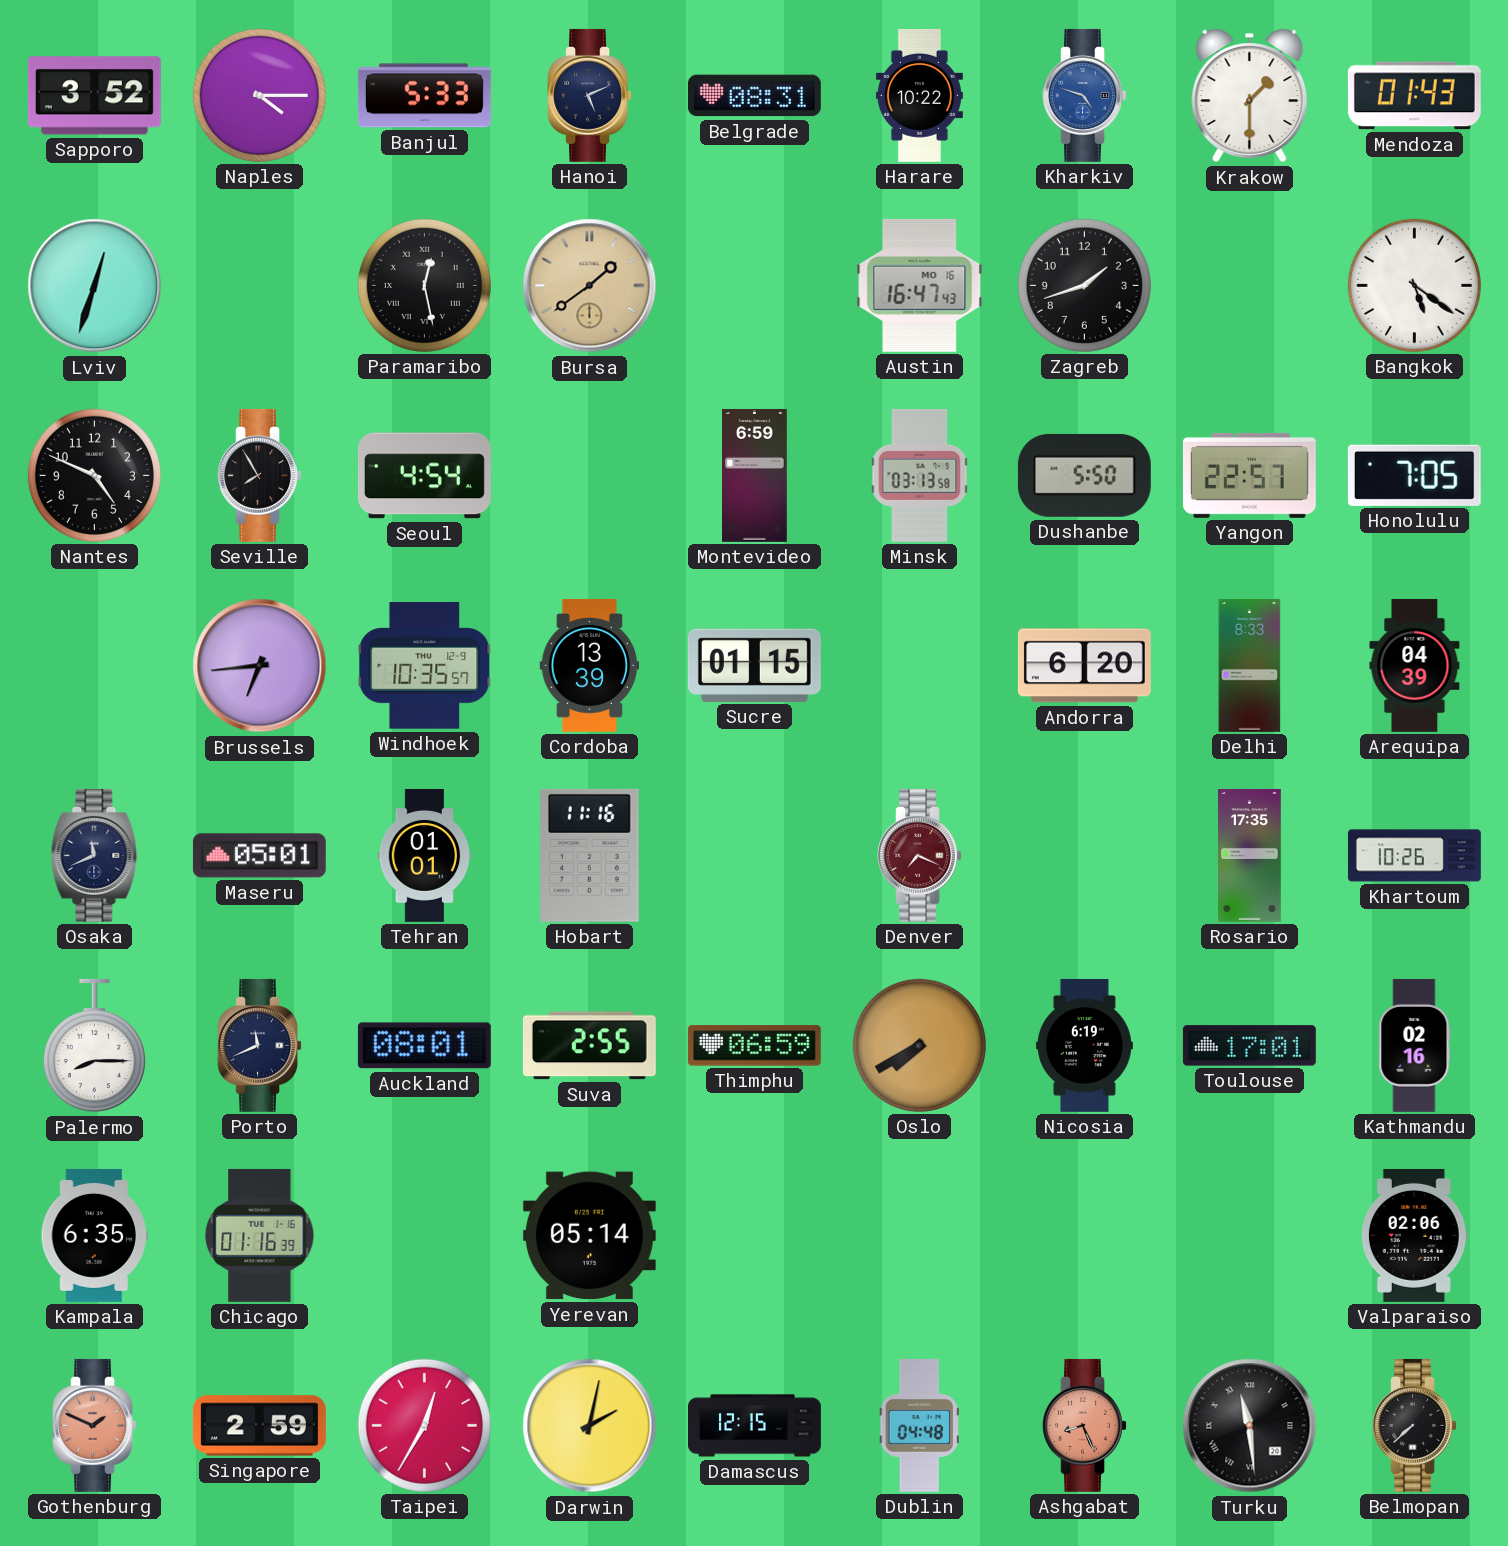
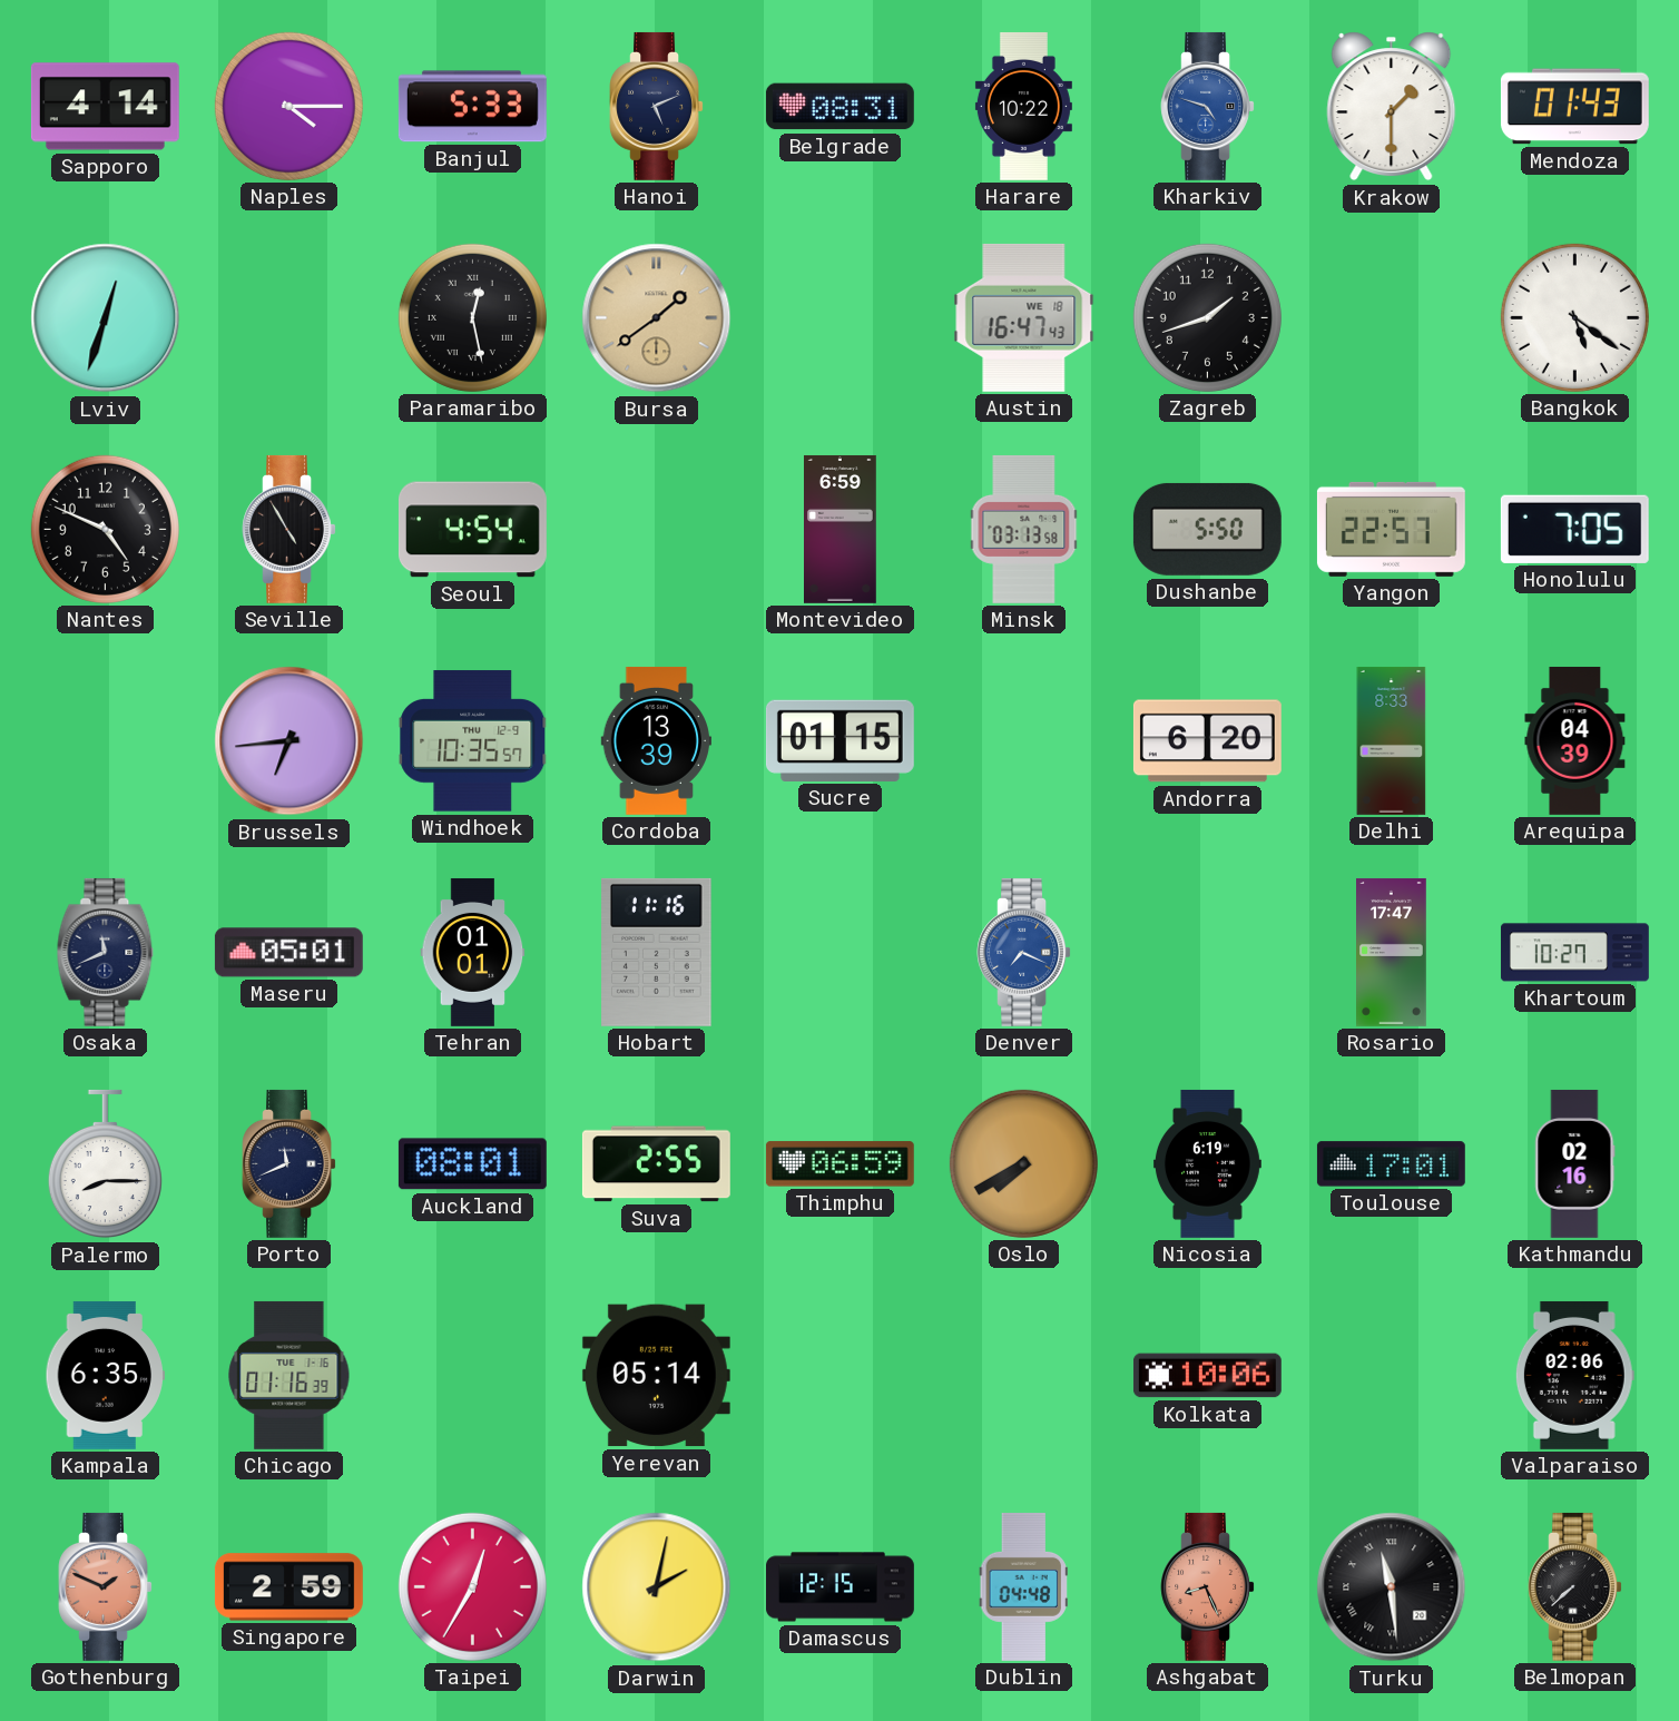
Sapporo: 3:52 -> 4:14
Austin date: MO 16 -> WE 18
Seville: 7:55 -> 4:55
Denver dial: burgundy -> blue
Rosario: 17:35 -> 17:47
Khartoum: 10:26 -> 10:27
Kolkata: none -> 10:06
